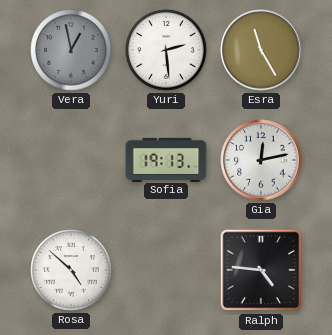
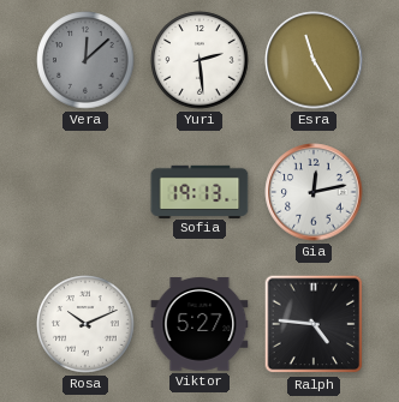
Vera: 12:58 -> 12:08
Rosa: 4:52 -> 10:11
Viktor: none -> 5:27
